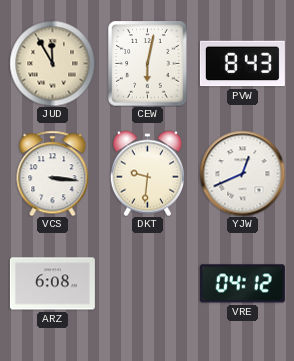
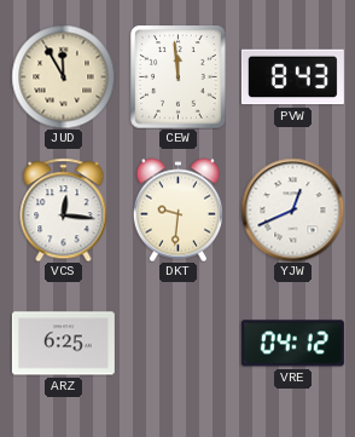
CEW: 6:02 -> 11:59
VCS: 3:16 -> 12:16
ARZ: 6:08 -> 6:25
